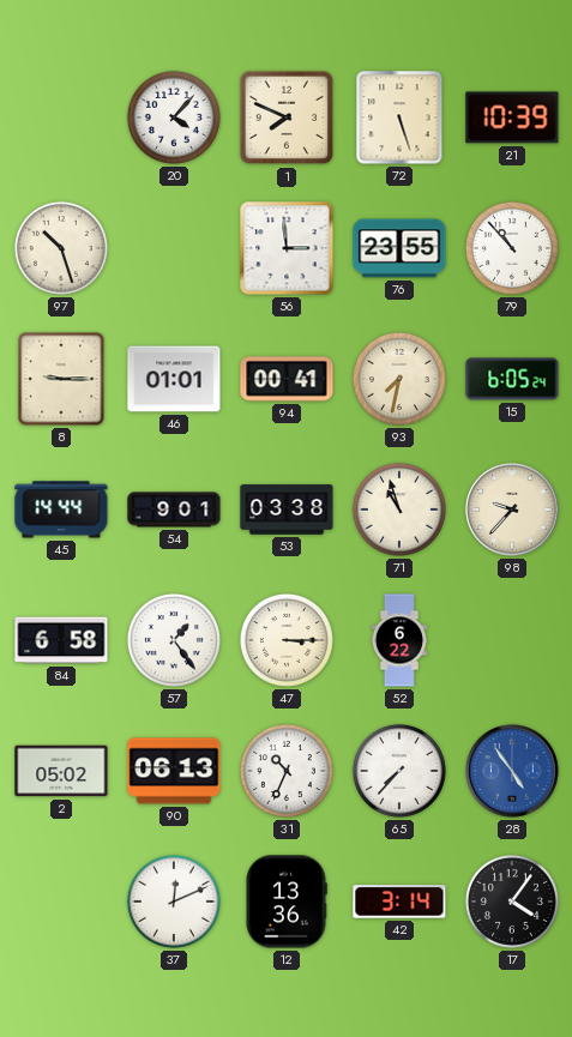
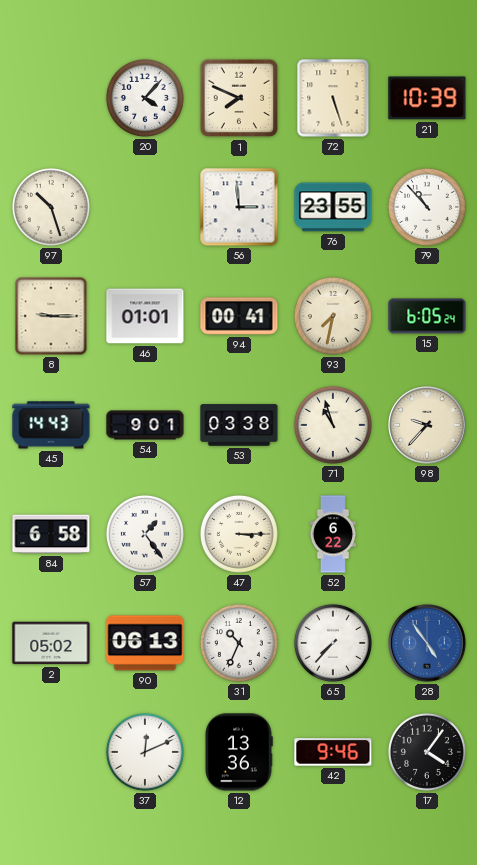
45: 14:44 -> 14:43
42: 3:14 -> 9:46
